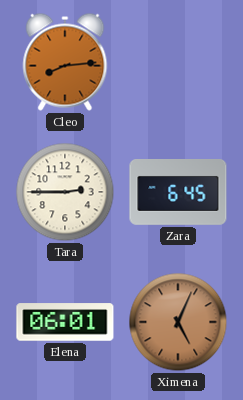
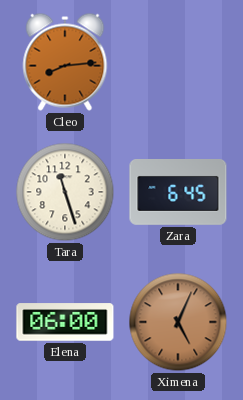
Tara: 2:45 -> 11:27
Elena: 06:01 -> 06:00
